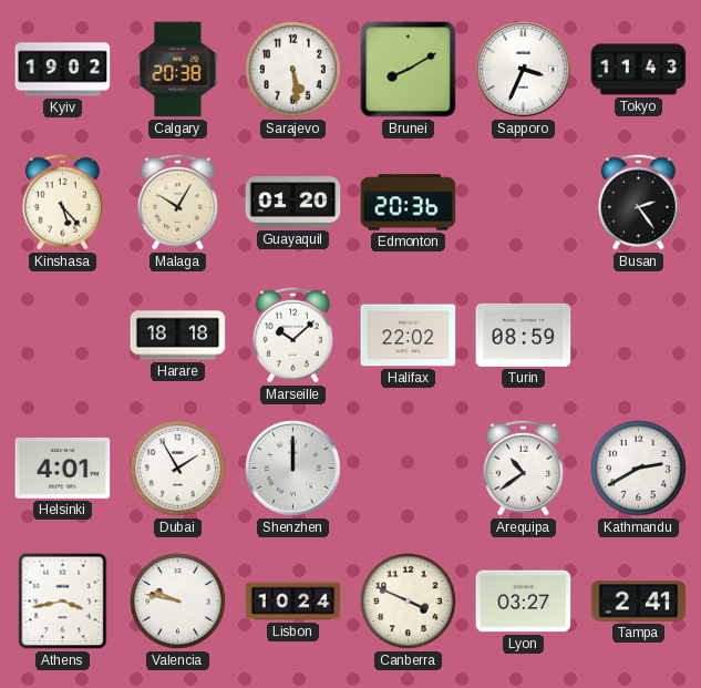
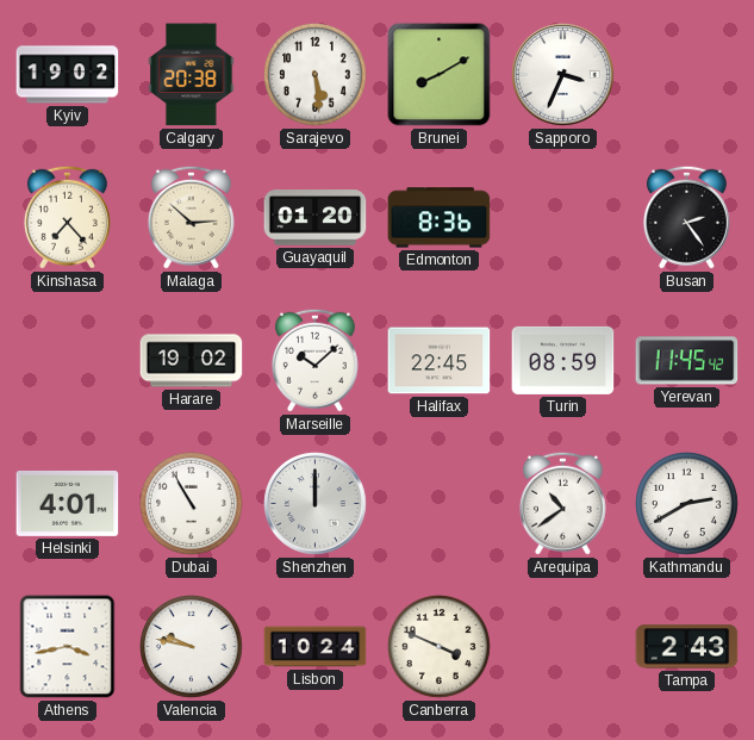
Tokyo: 11:43 -> none
Kinshasa: 5:23 -> 7:23
Malaga: 10:05 -> 2:52
Edmonton: 20:36 -> 8:36
Harare: 18:18 -> 19:02
Halifax: 22:02 -> 22:45
Yerevan: none -> 11:45
Dubai: 1:55 -> 10:55
Lyon: 03:27 -> none
Tampa: 2:41 -> 2:43
